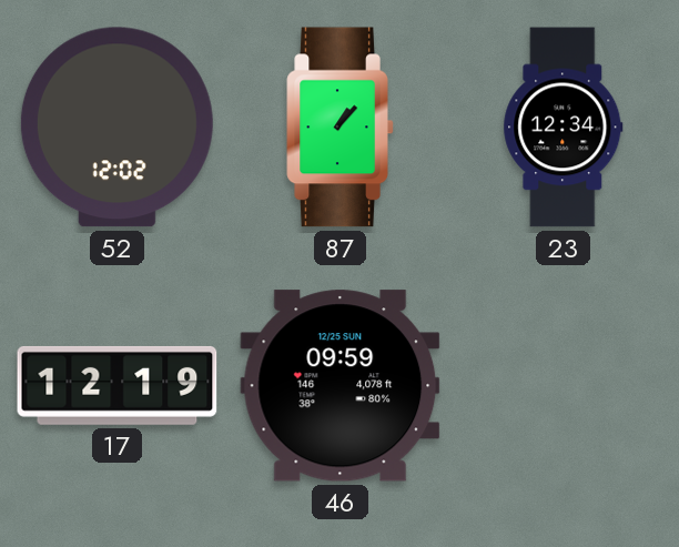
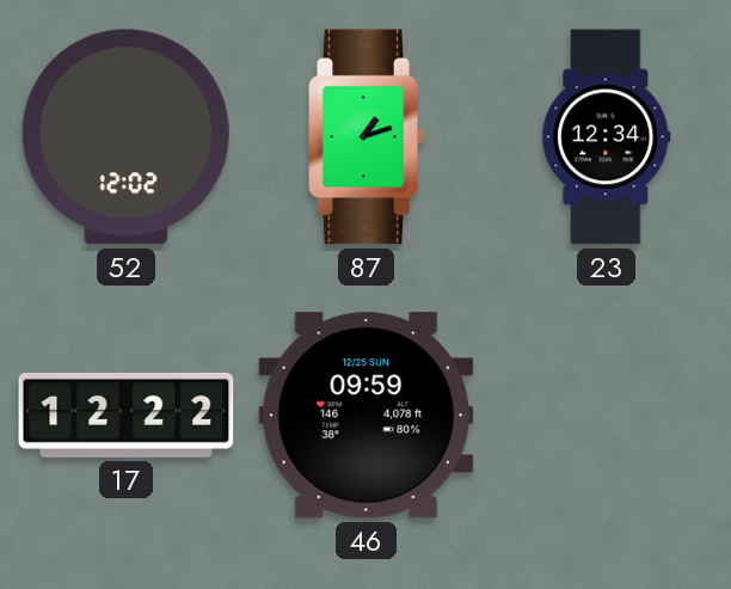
87: 1:07 -> 1:12
17: 12:19 -> 12:22
